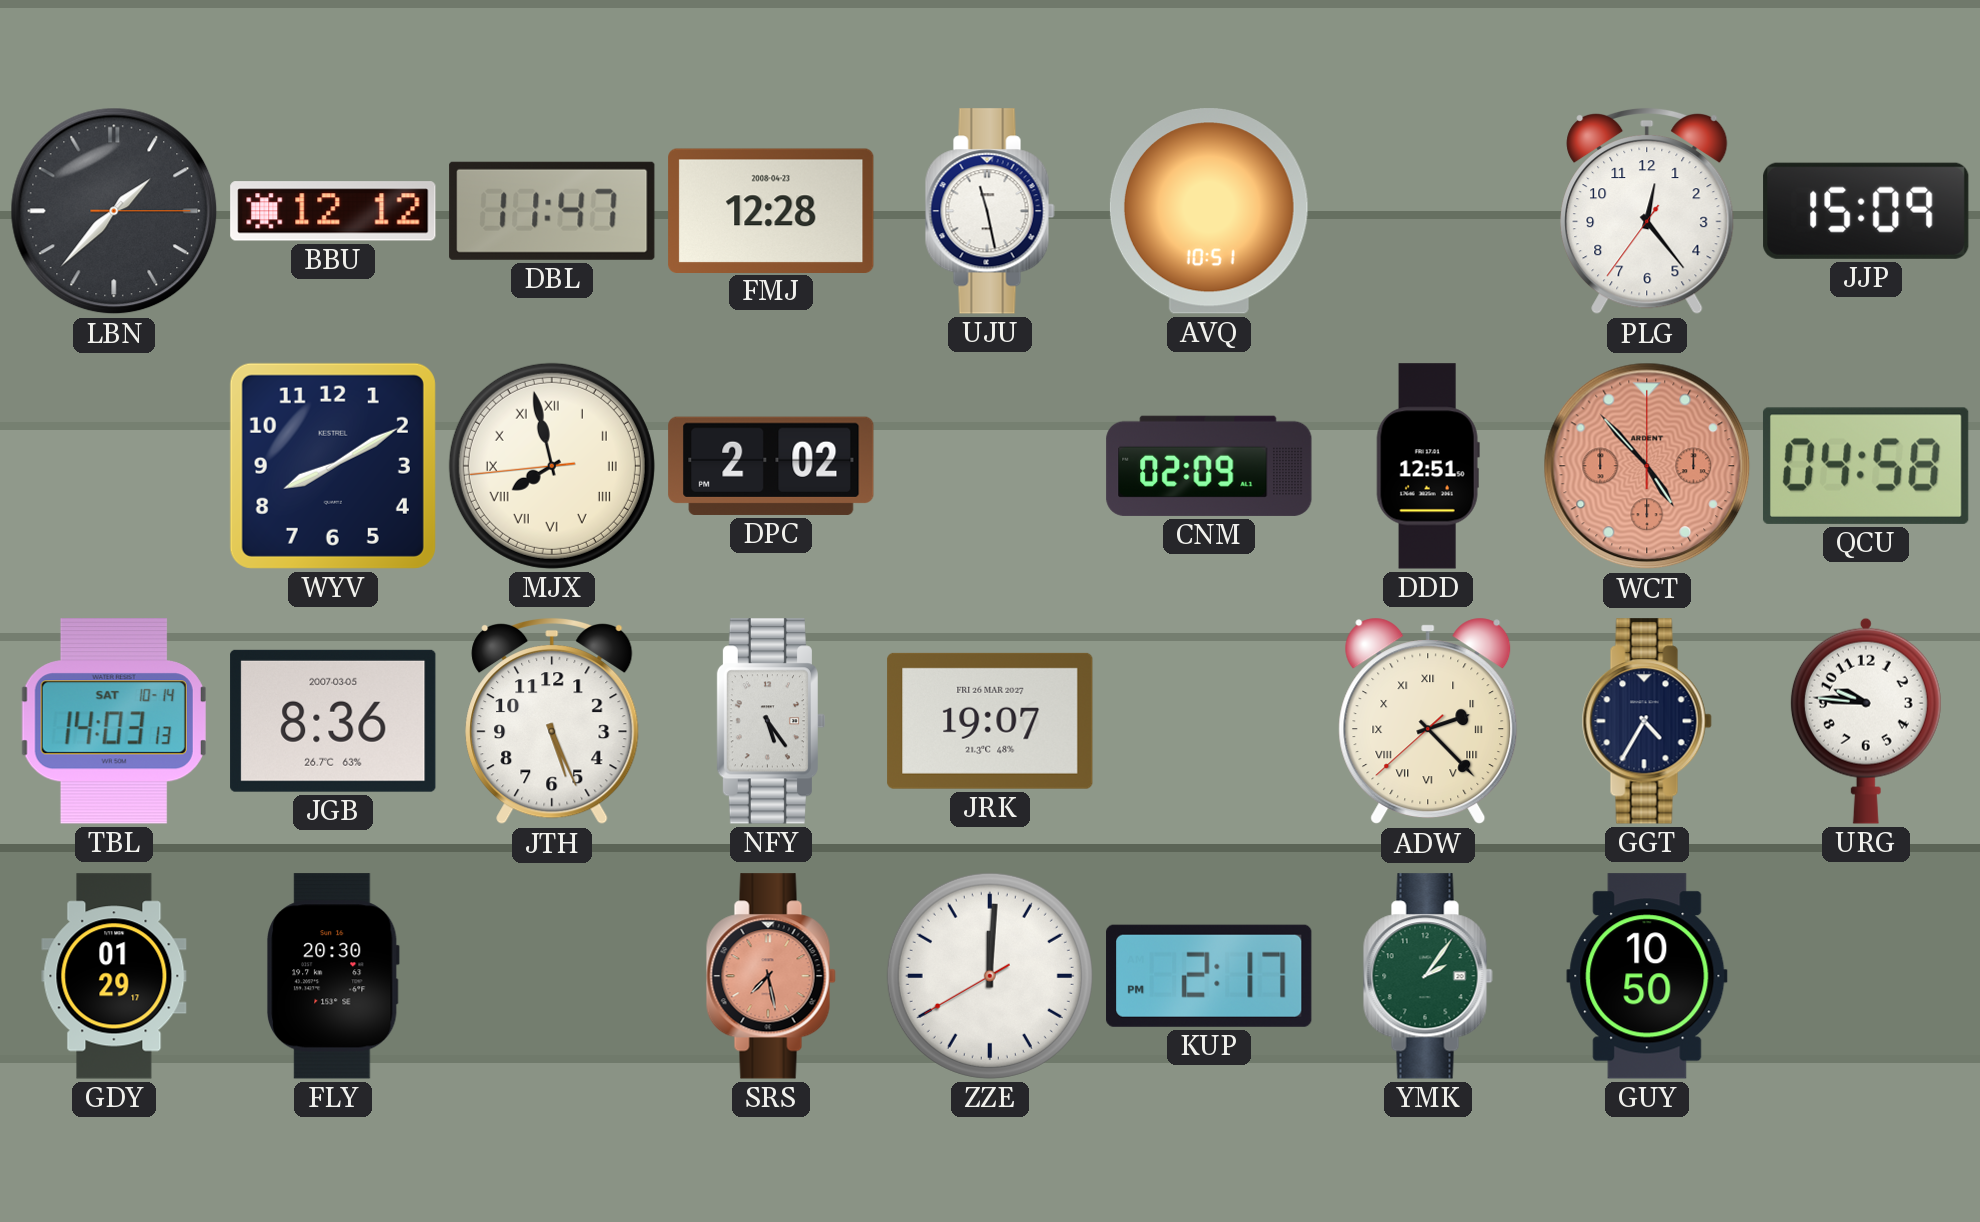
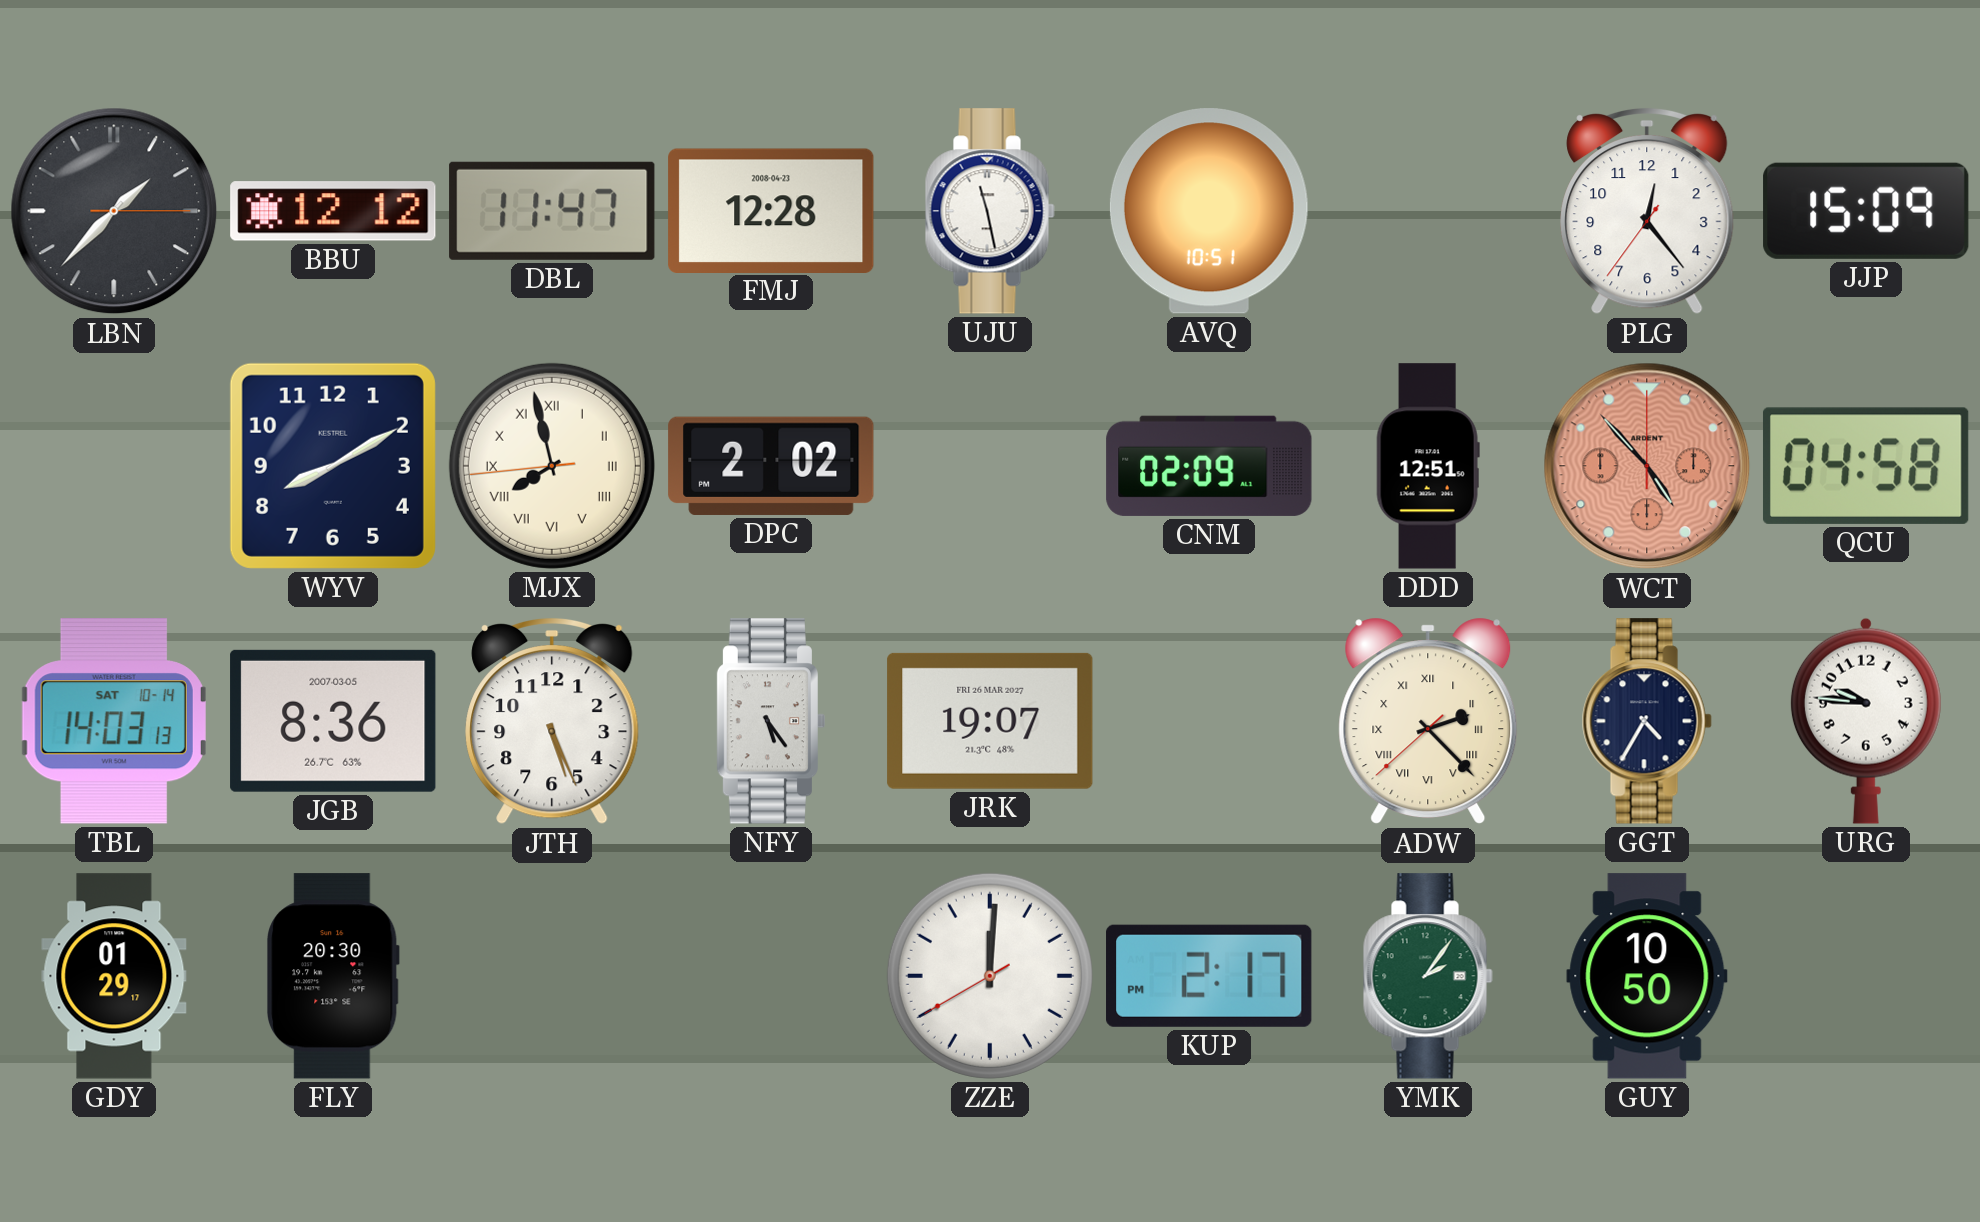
SRS: 7:28 -> none
